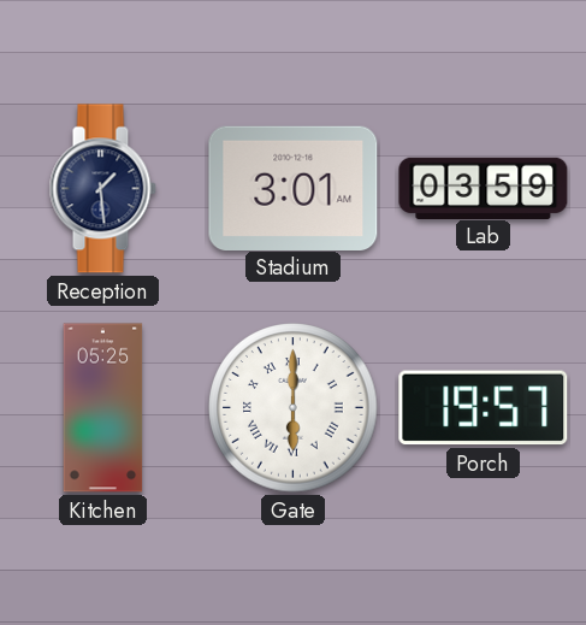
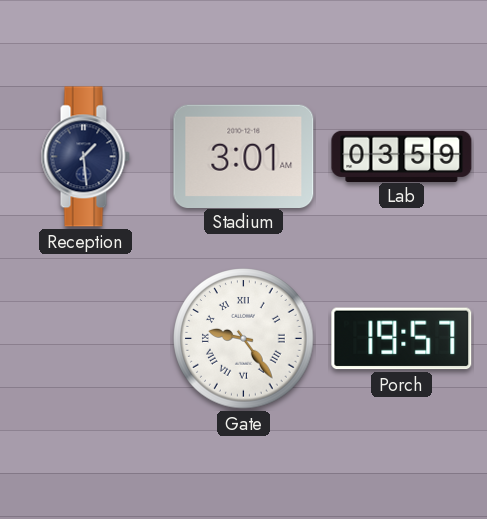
Kitchen: 05:25 -> none
Gate: 6:00 -> 9:24
